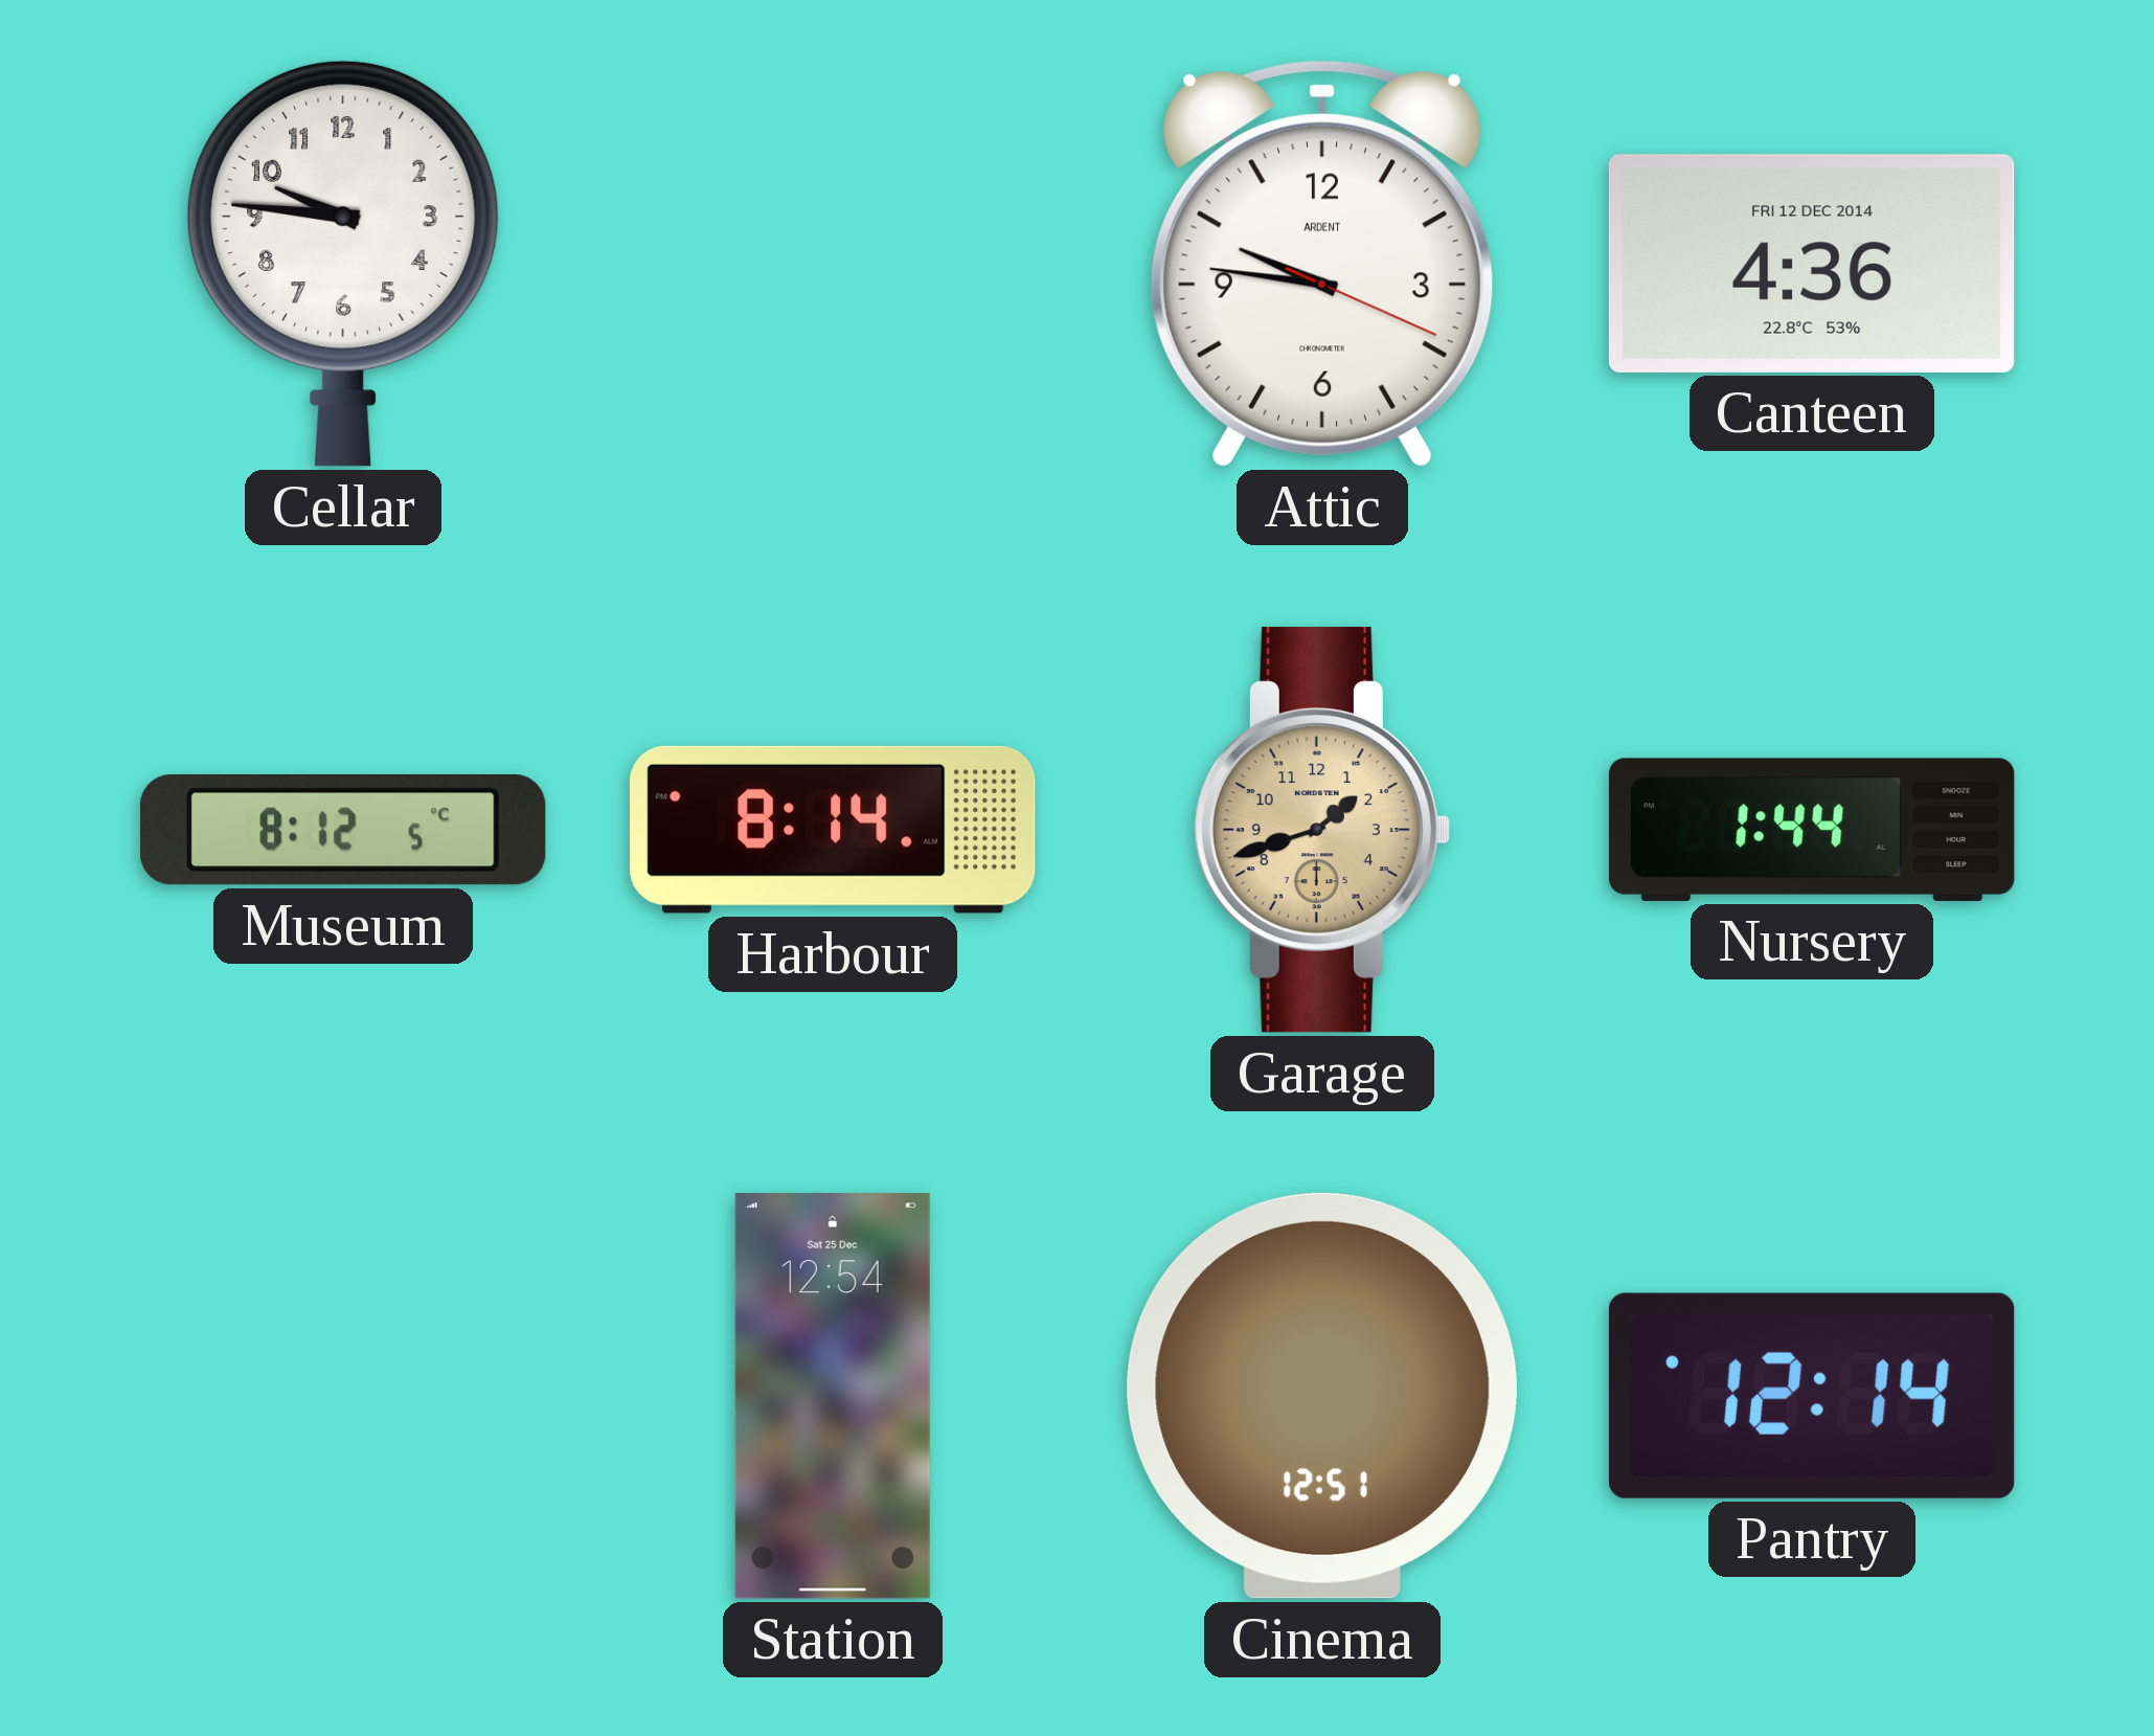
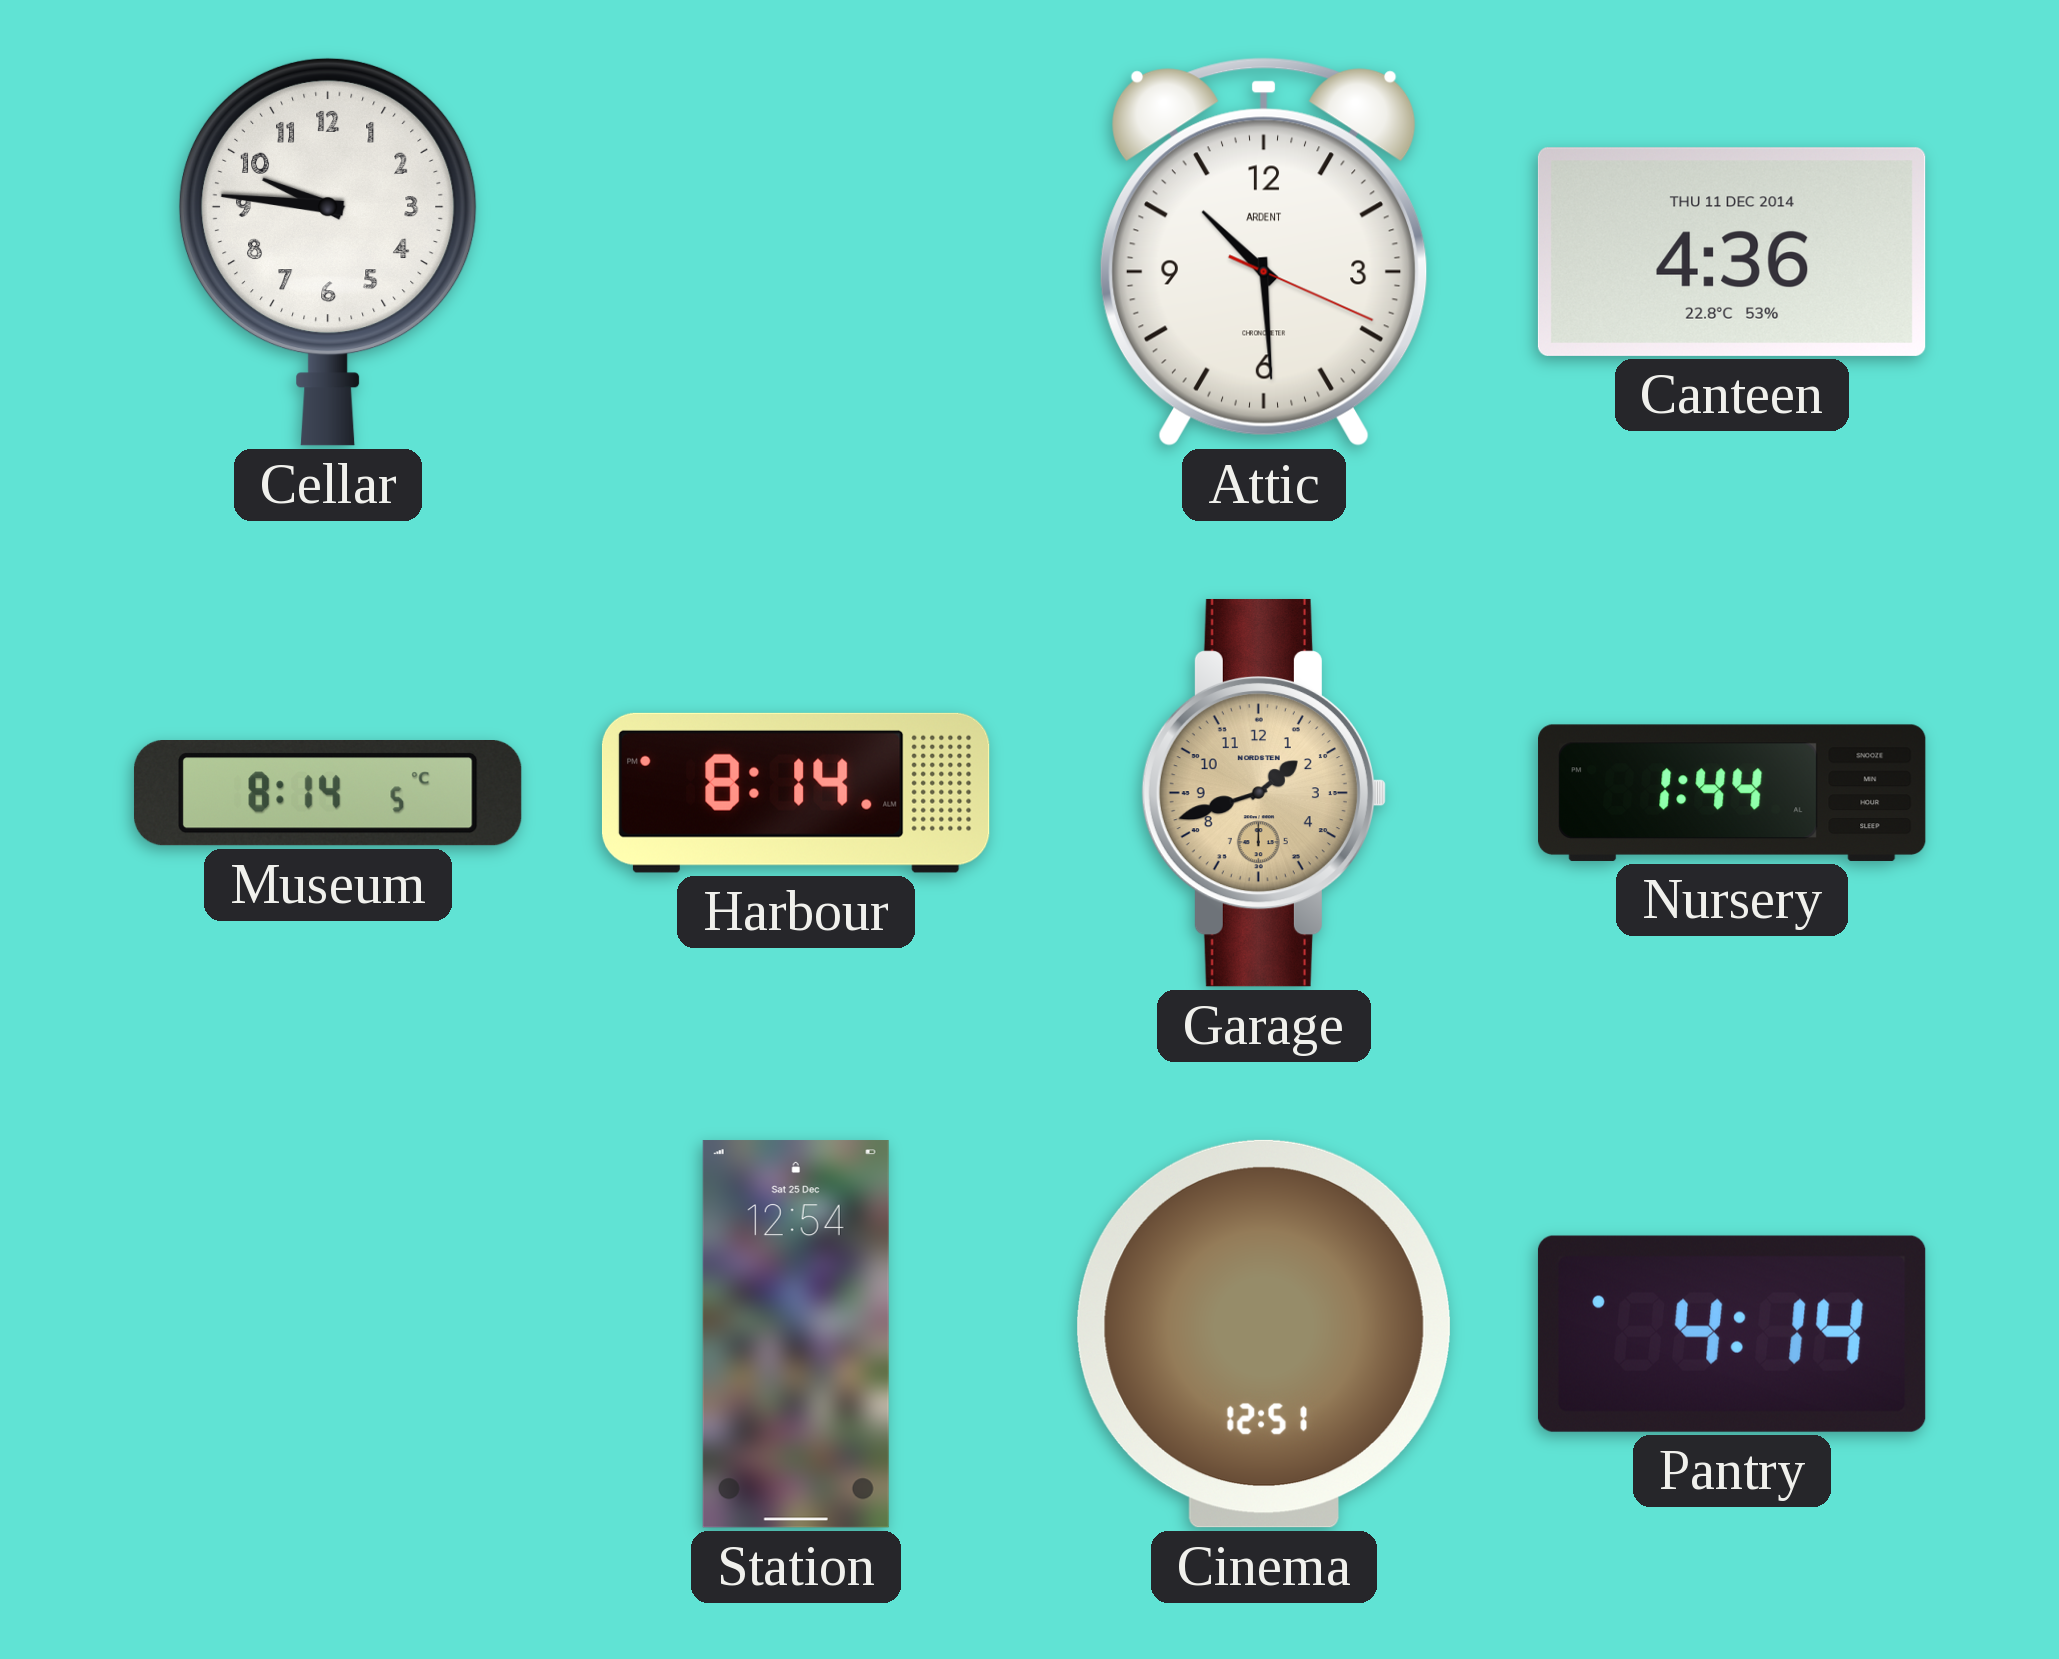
Attic: 9:46 -> 10:29
Canteen date: FRI 12 DEC 2014 -> THU 11 DEC 2014
Museum: 8:12 -> 8:14
Pantry: 12:14 -> 4:14
